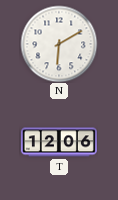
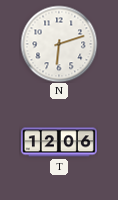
N: 6:10 -> 6:12
